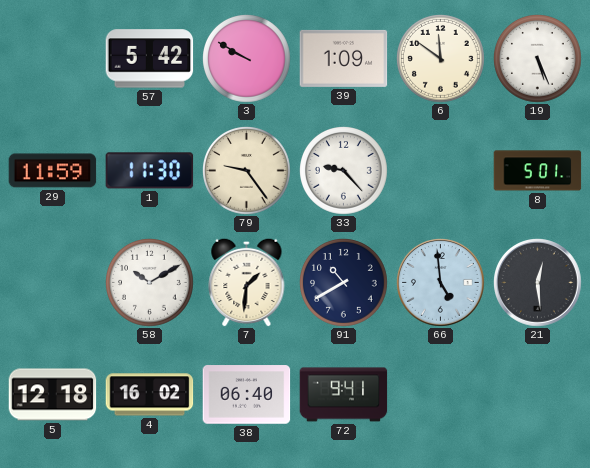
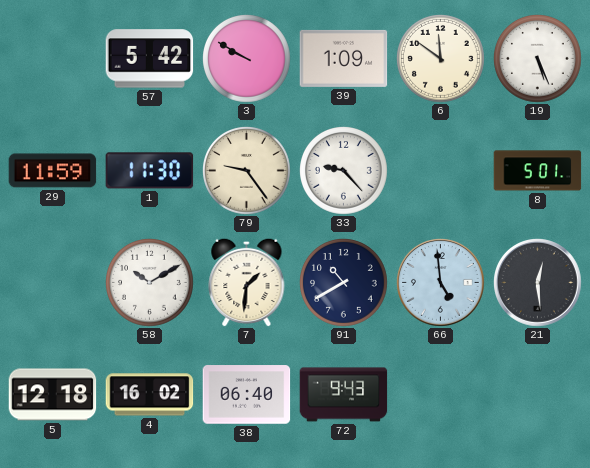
72: 9:41 -> 9:43
